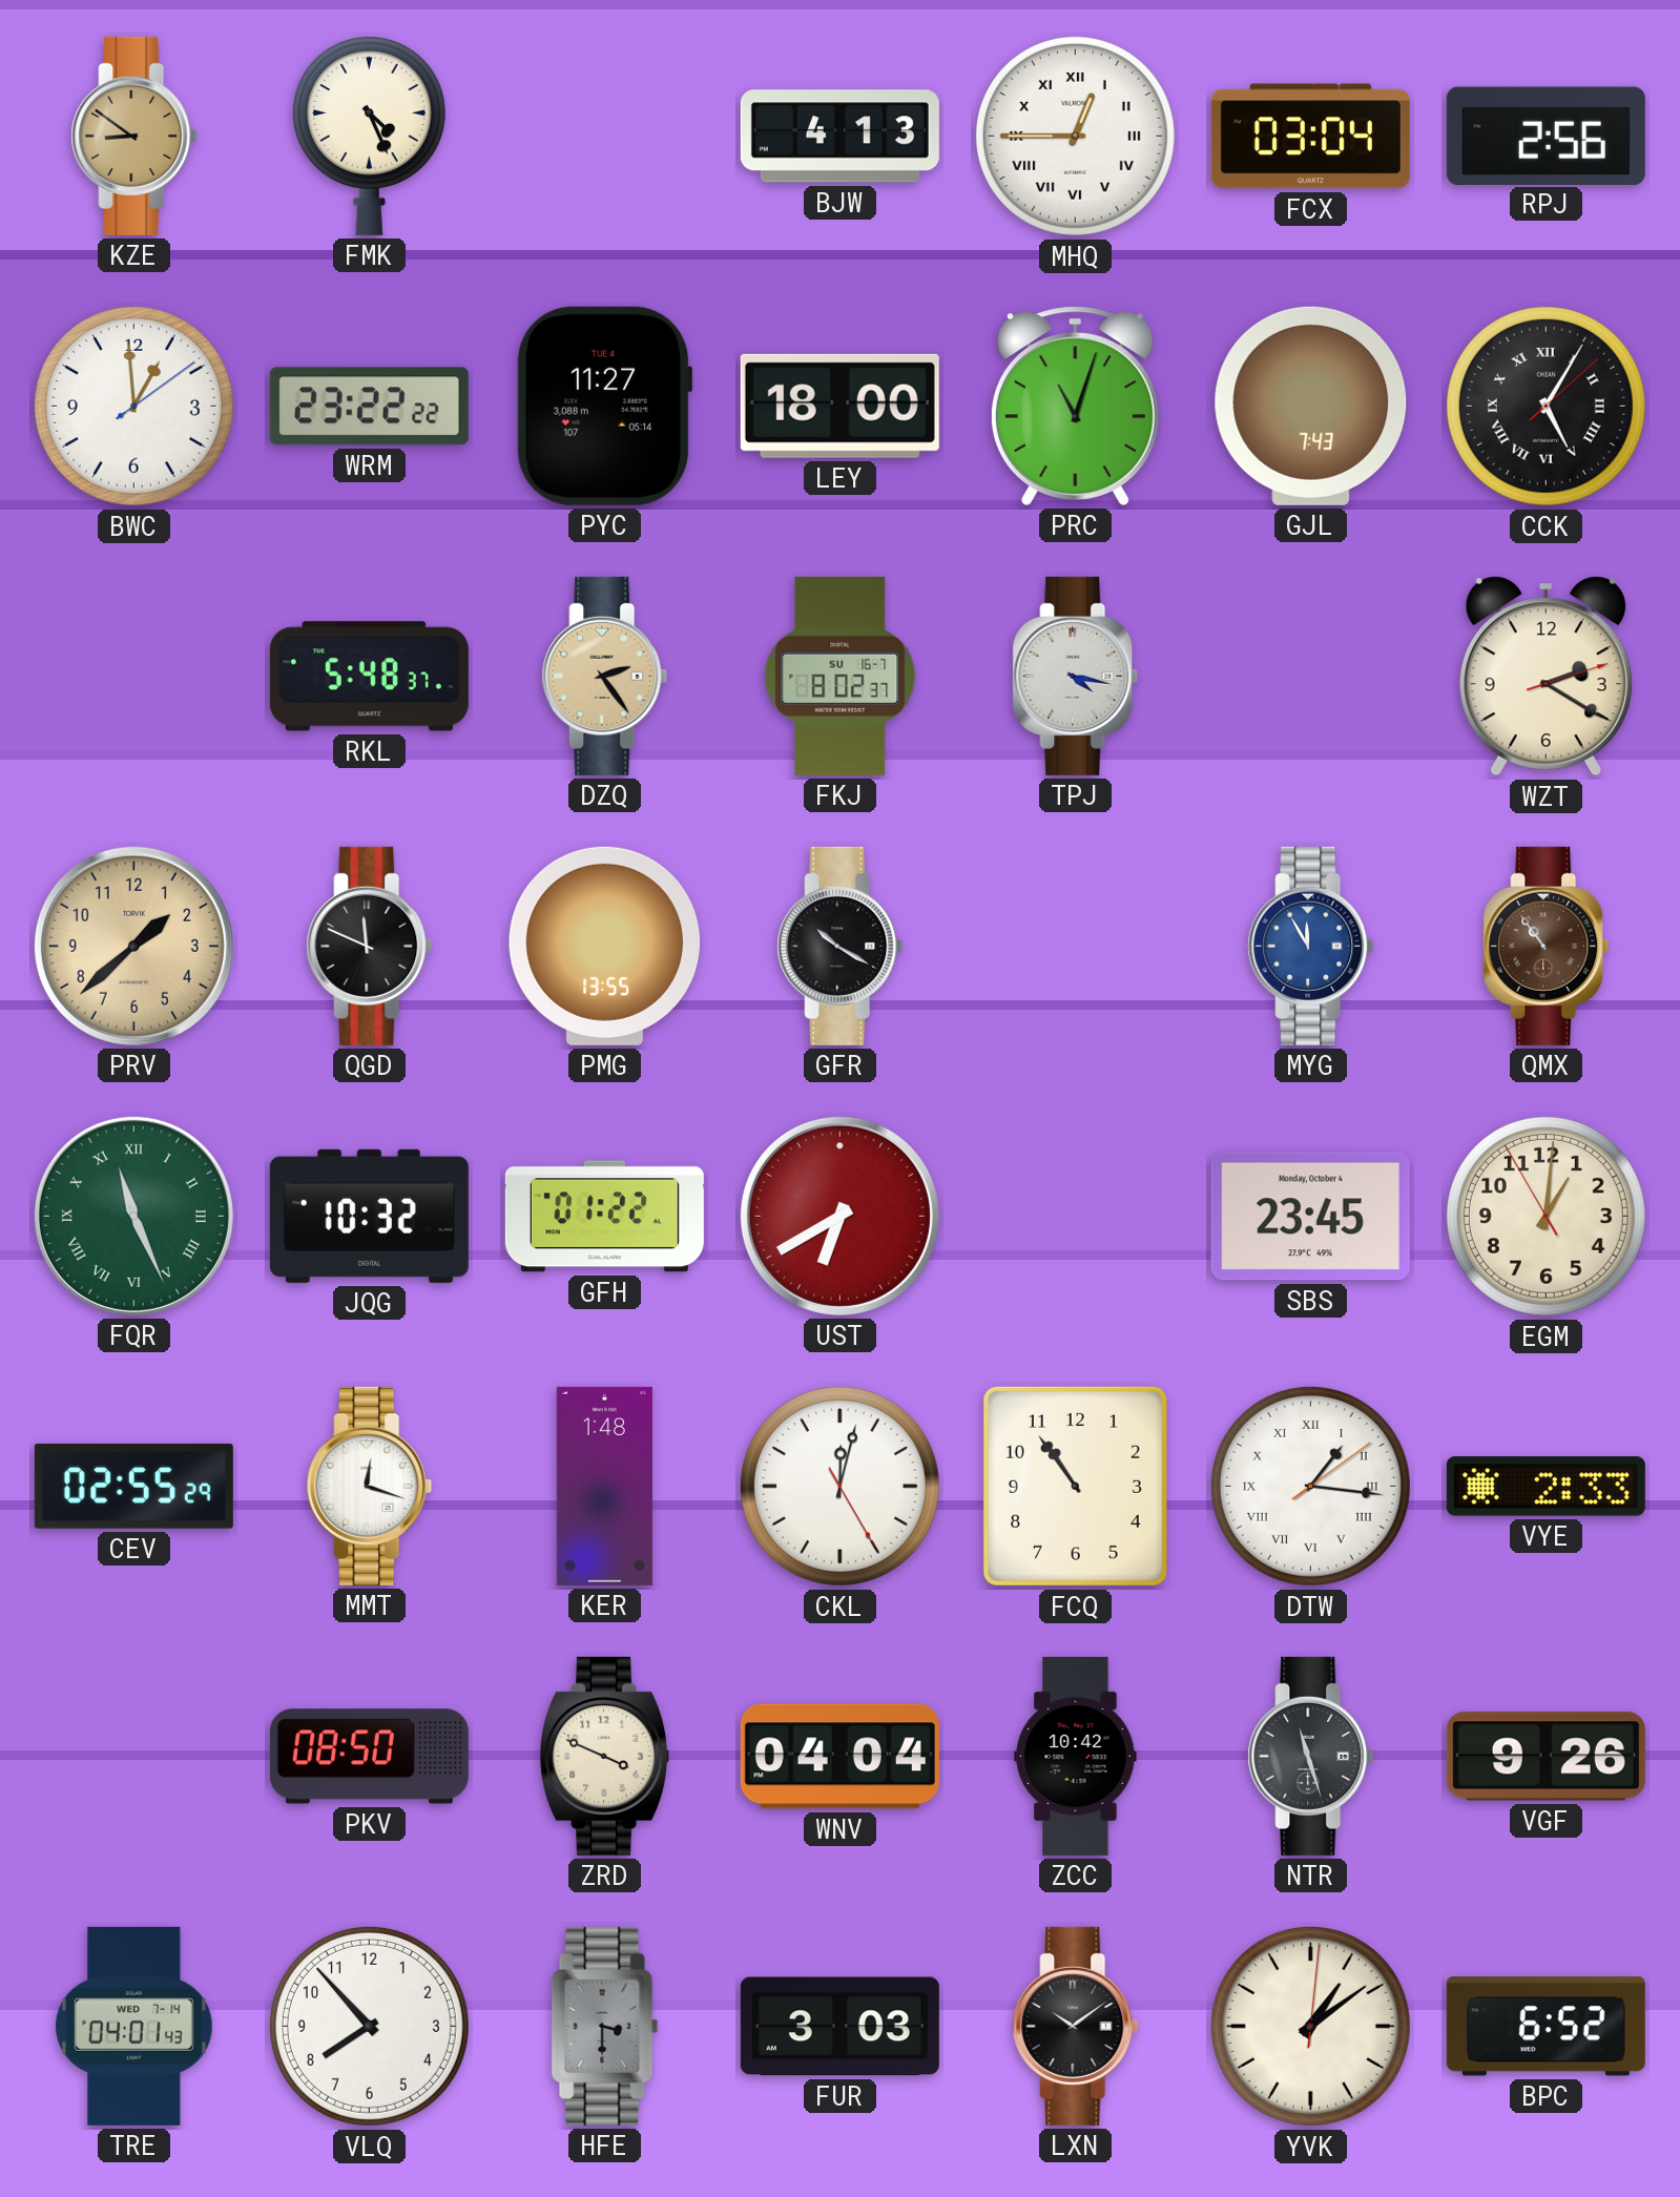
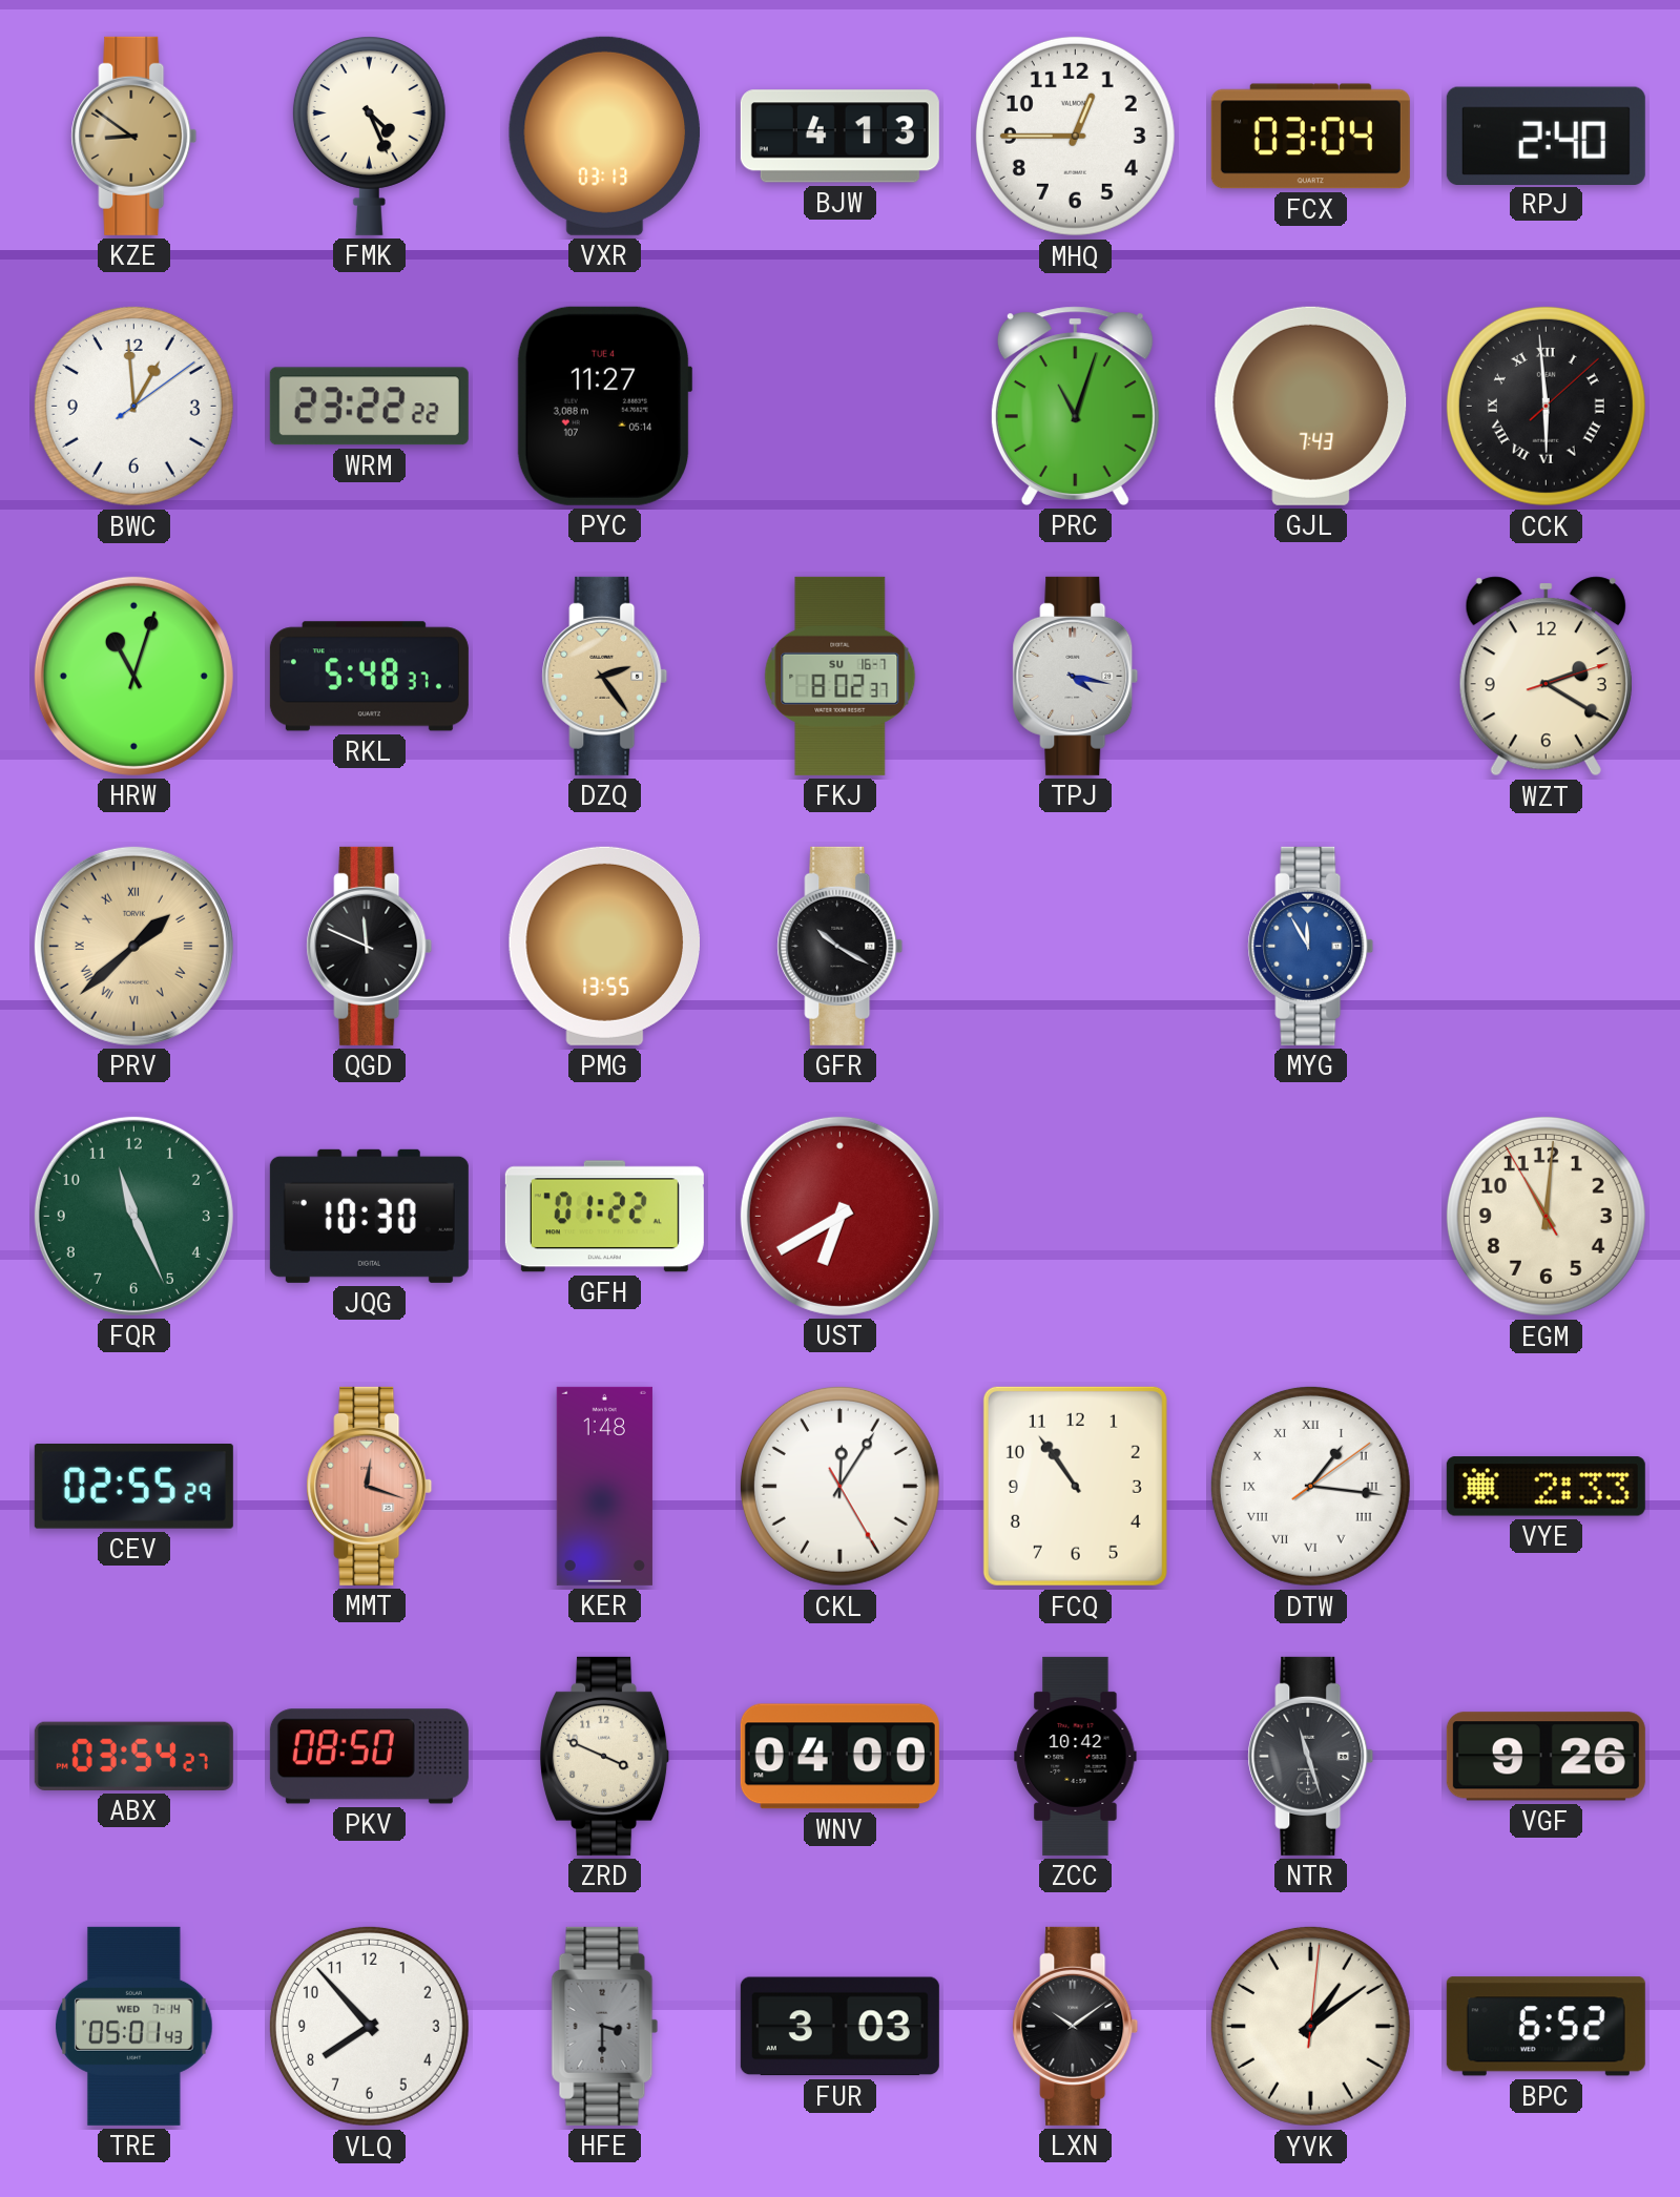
VXR: none -> 03:13
MHQ numerals: Roman -> Arabic
RPJ: 2:56 -> 2:40
LEY: 18:00 -> none
CCK: 5:05 -> 5:59
HRW: none -> 11:03
PRV numerals: Arabic -> Roman
QMX: 10:54 -> none
FQR numerals: Roman -> Arabic
JQG: 10:32 -> 10:30
SBS: 23:45 -> none
EGM: 1:00 -> 11:00
MMT dial: white -> salmon
CKL: 12:02 -> 12:05
ABX: none -> 03:54
WNV: 04:04 -> 04:00
TRE: 04:01 -> 05:01
